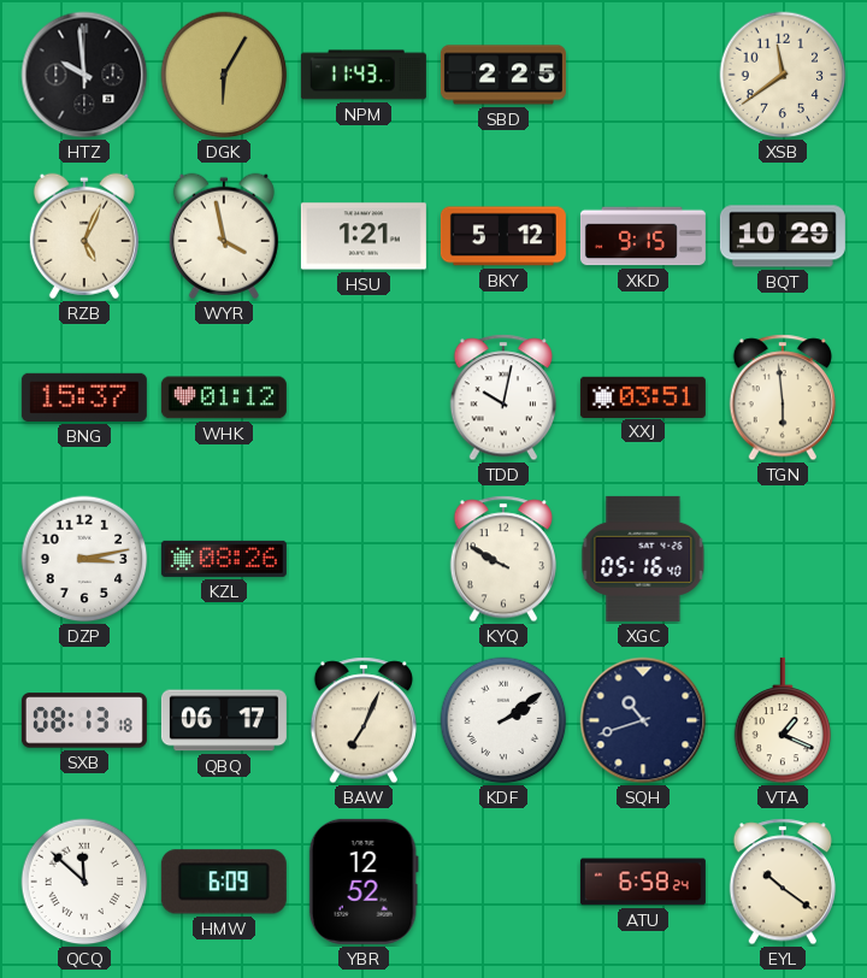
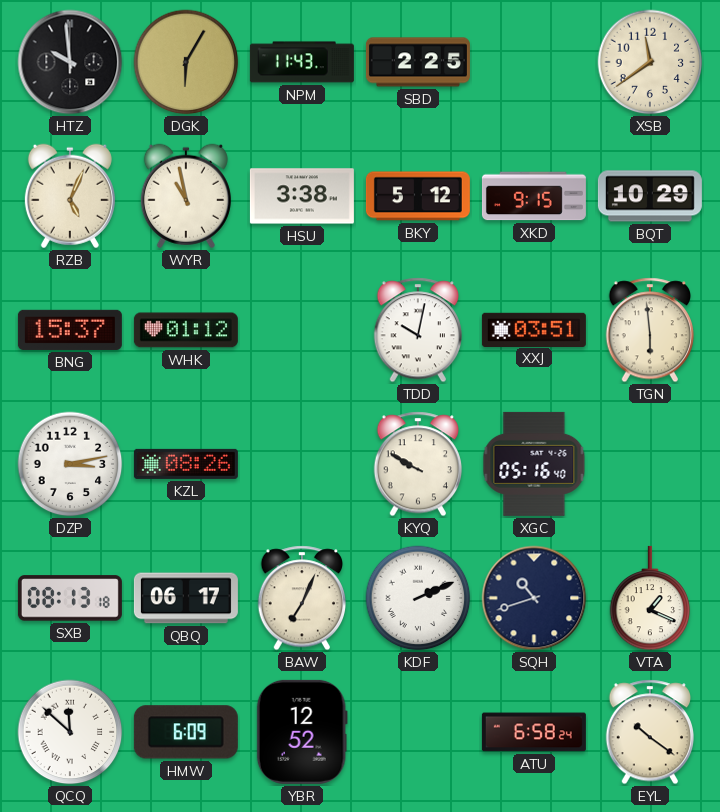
WYR: 3:58 -> 10:58
HSU: 1:21 -> 3:38
KDF: 2:09 -> 2:11
